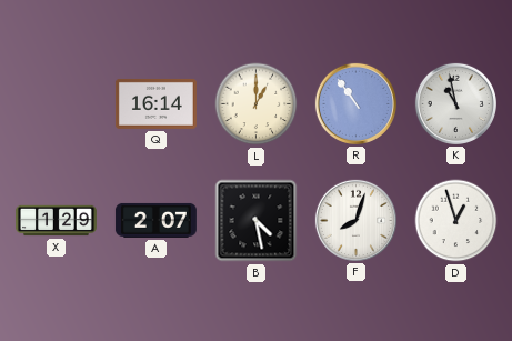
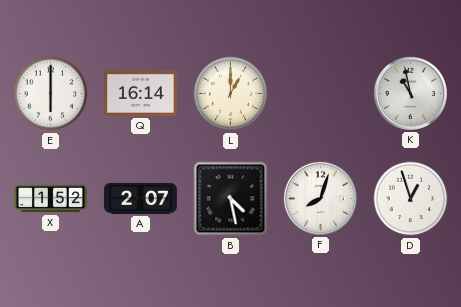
E: none -> 6:00
R: 10:54 -> none
X: 1:29 -> 1:52
